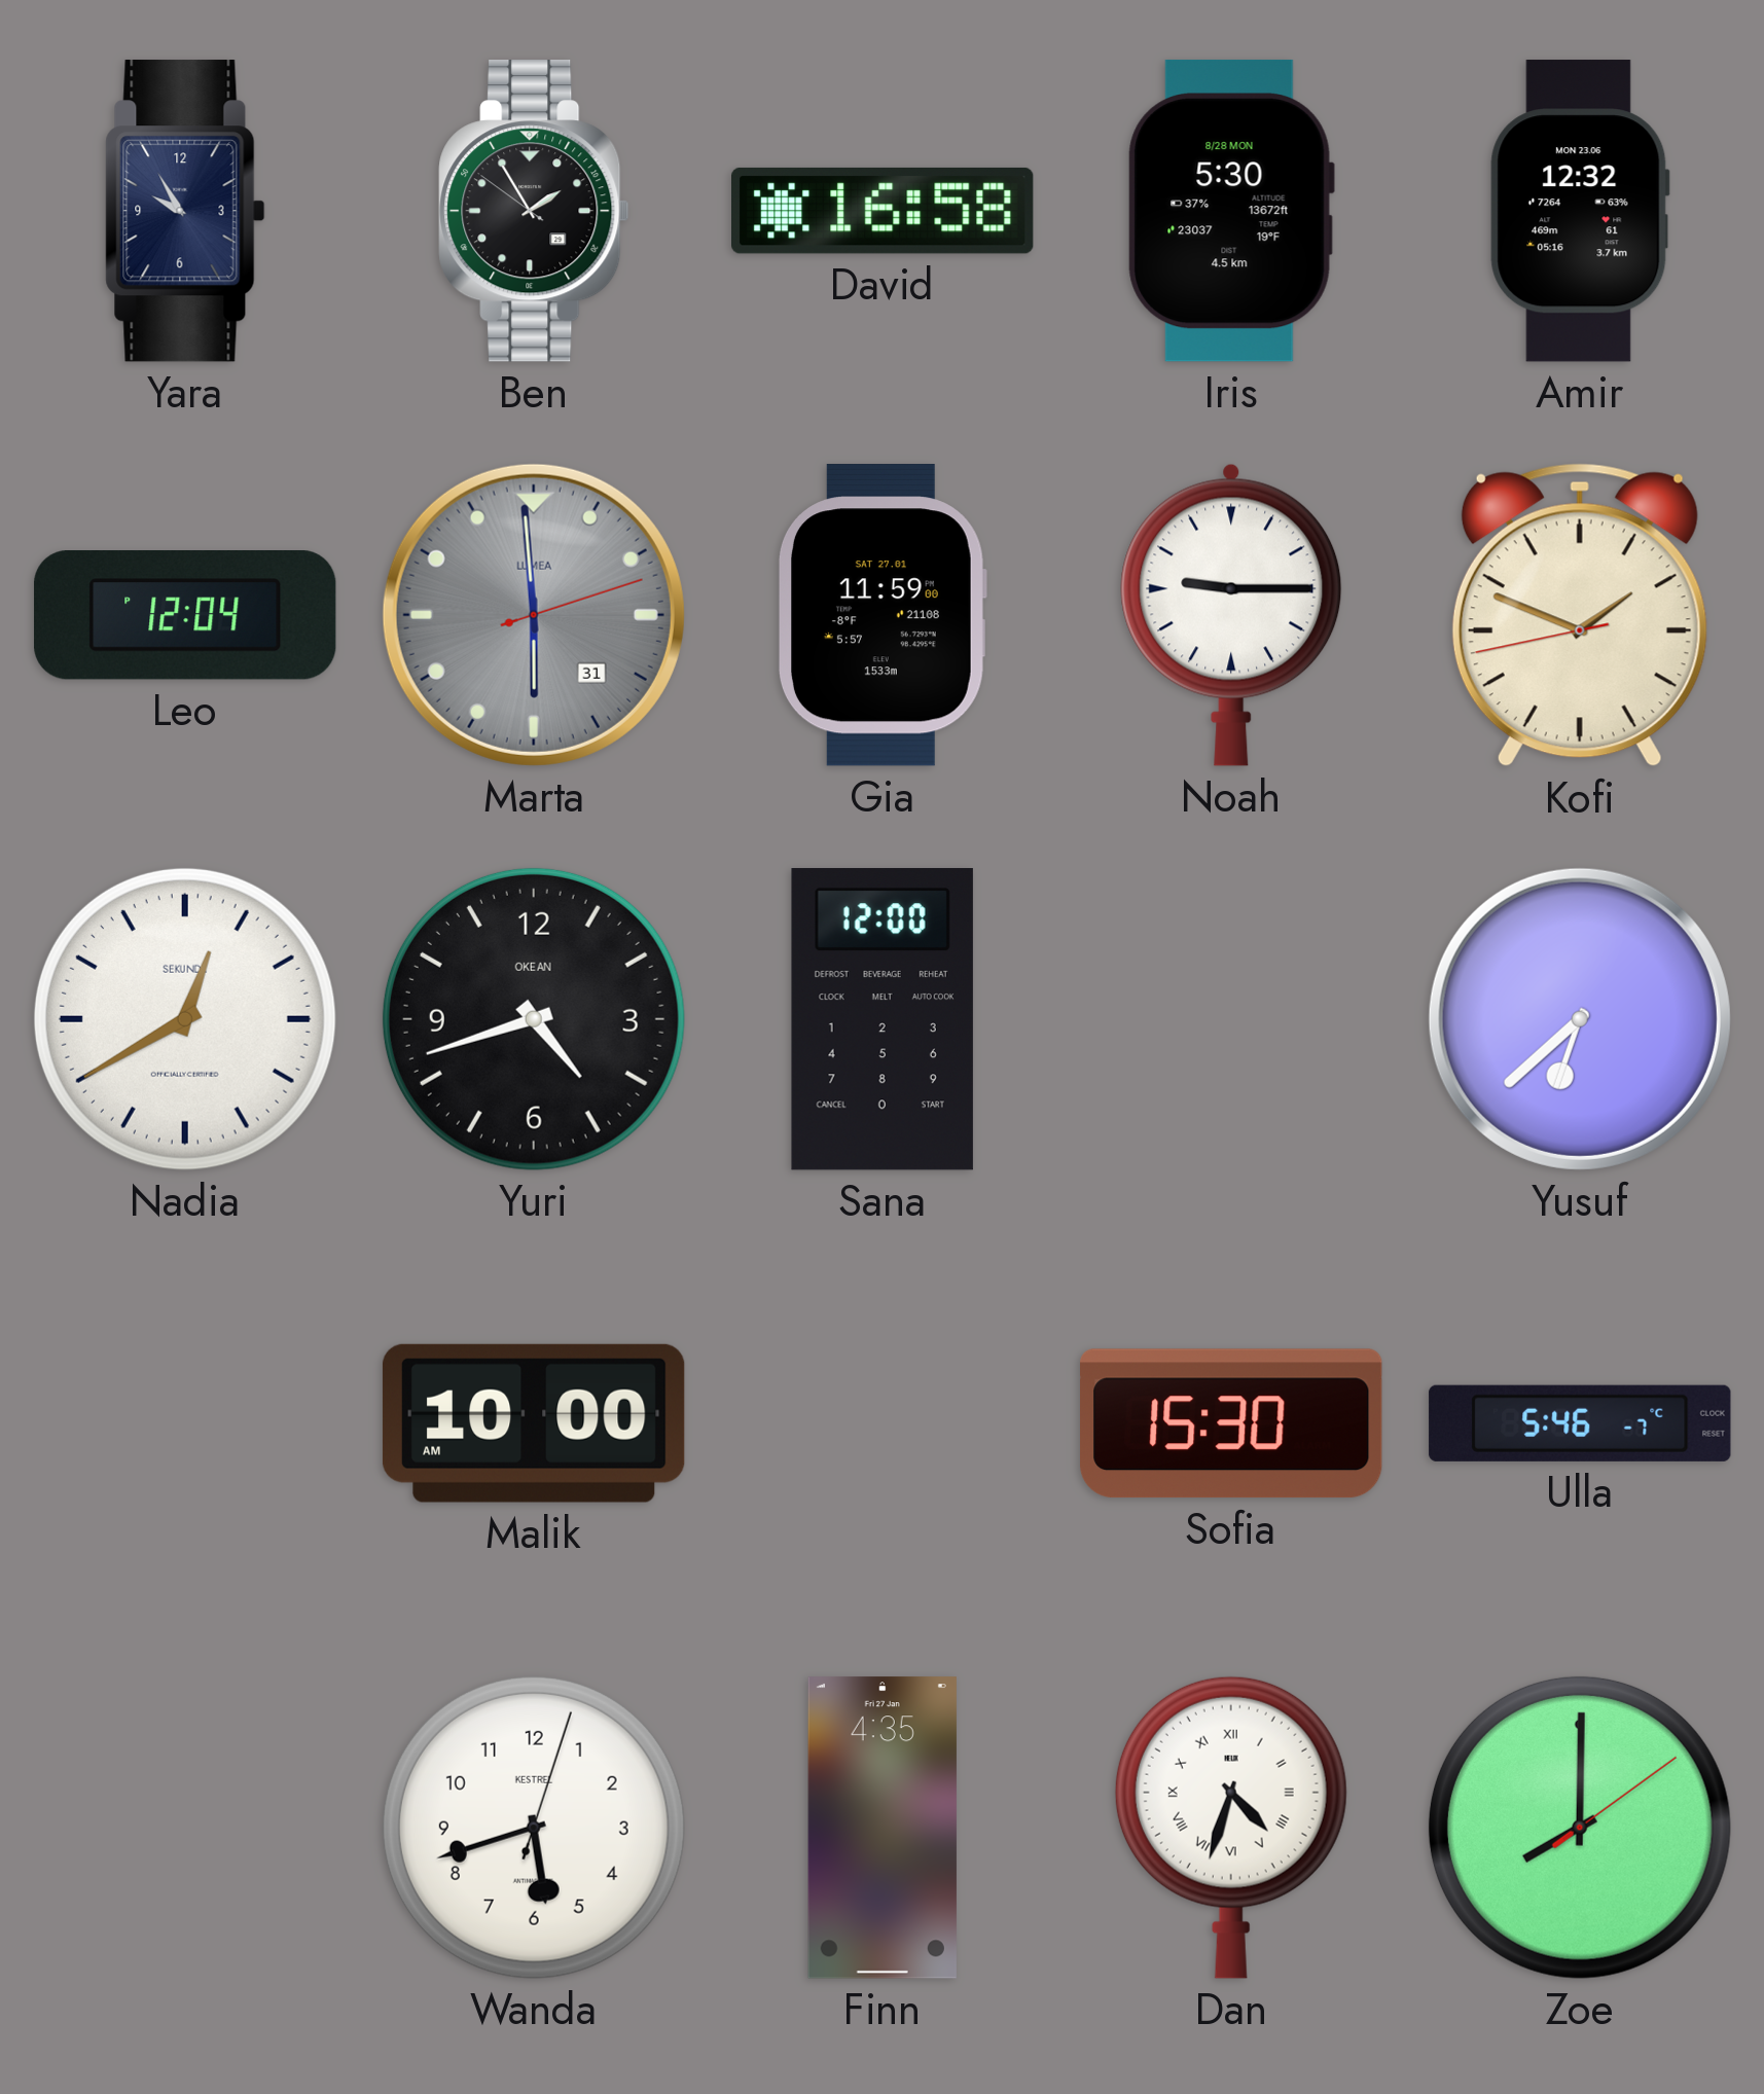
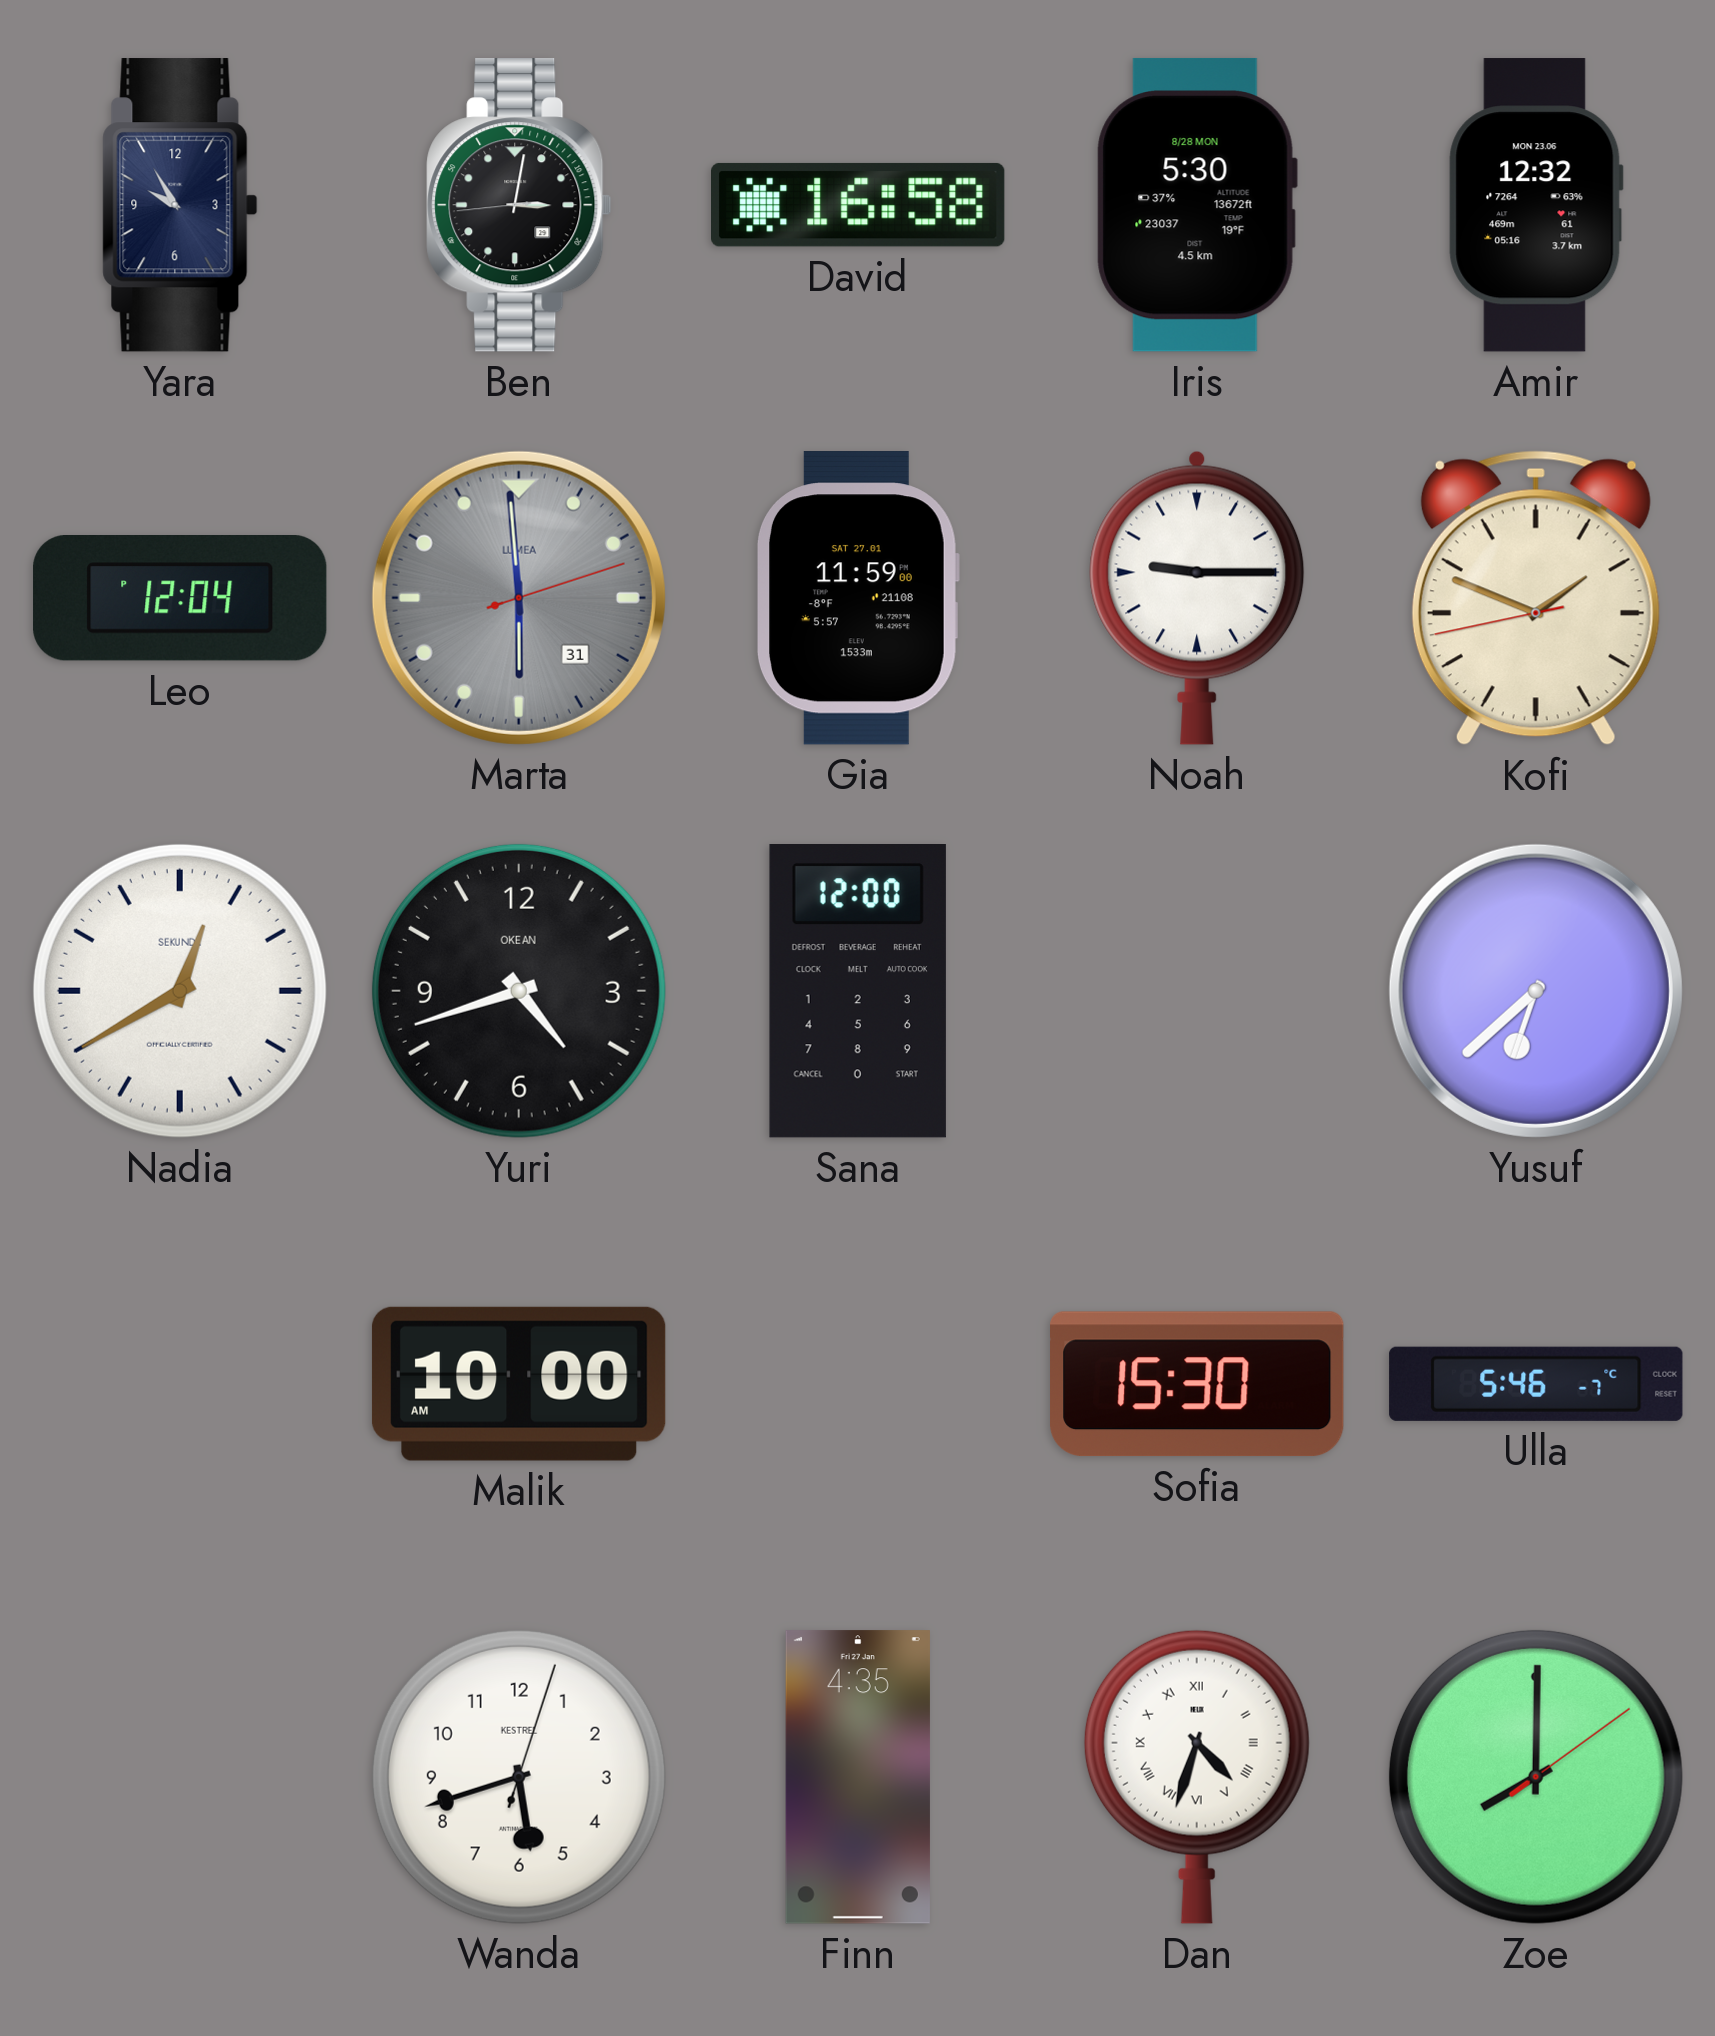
Ben: 1:54 -> 3:01
